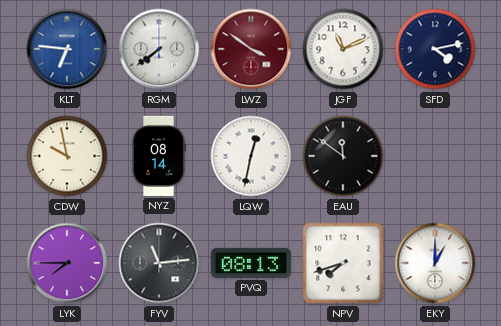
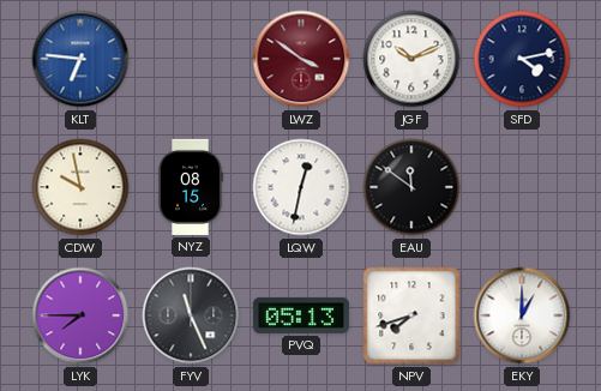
RGM: 7:39 -> none
JGF: 11:11 -> 10:11
NYZ: 08:14 -> 08:15
FYV: 11:14 -> 11:26
PVQ: 08:13 -> 05:13
